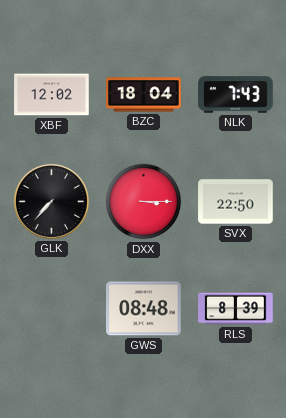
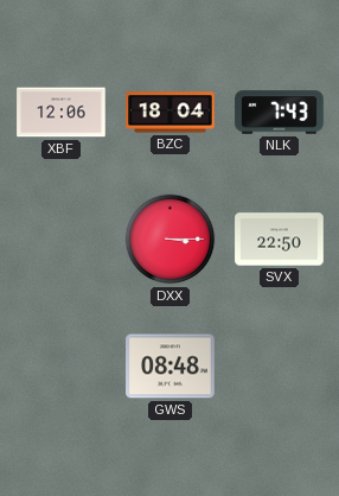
XBF: 12:02 -> 12:06
GLK: 7:37 -> none
RLS: 8:39 -> none
